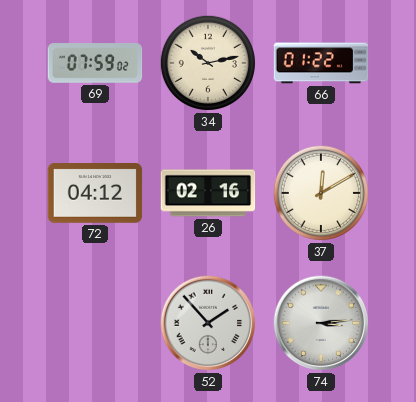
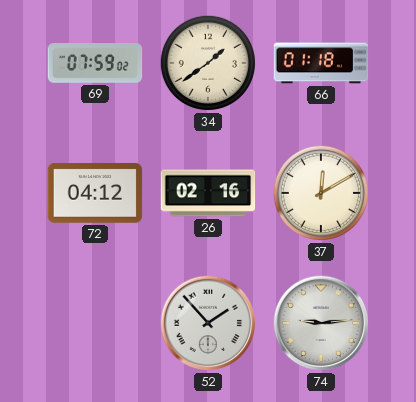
34: 10:13 -> 1:39
66: 01:22 -> 01:18
74: 3:14 -> 9:14
